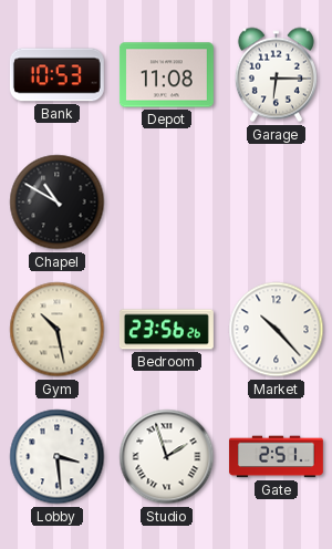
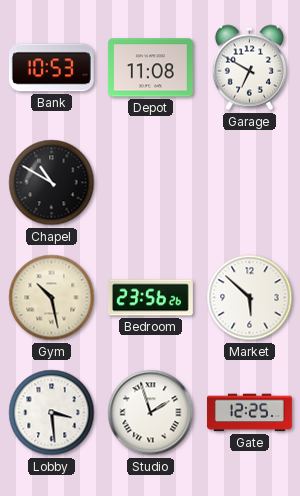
Garage: 6:15 -> 6:50
Market: 10:23 -> 5:52
Gate: 2:51 -> 12:25
